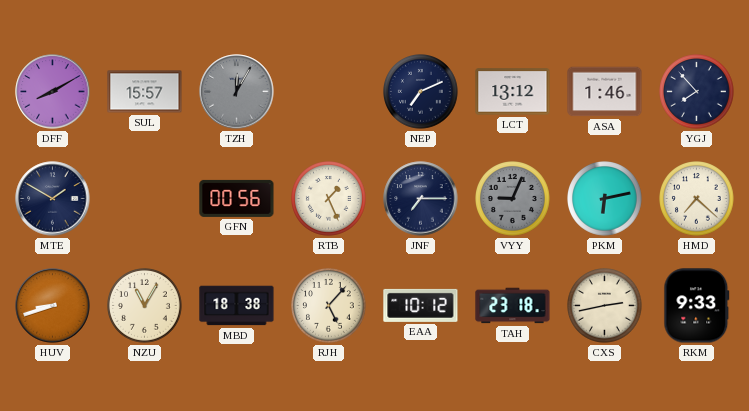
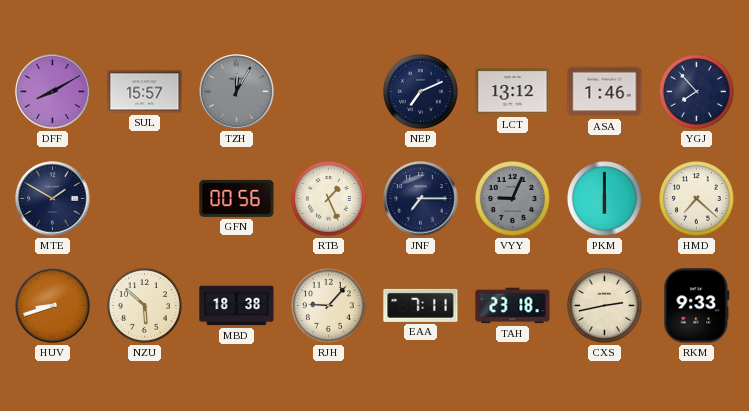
PKM: 6:13 -> 6:00
NZU: 11:05 -> 5:52
RJH: 5:07 -> 9:07
EAA: 10:12 -> 7:11
